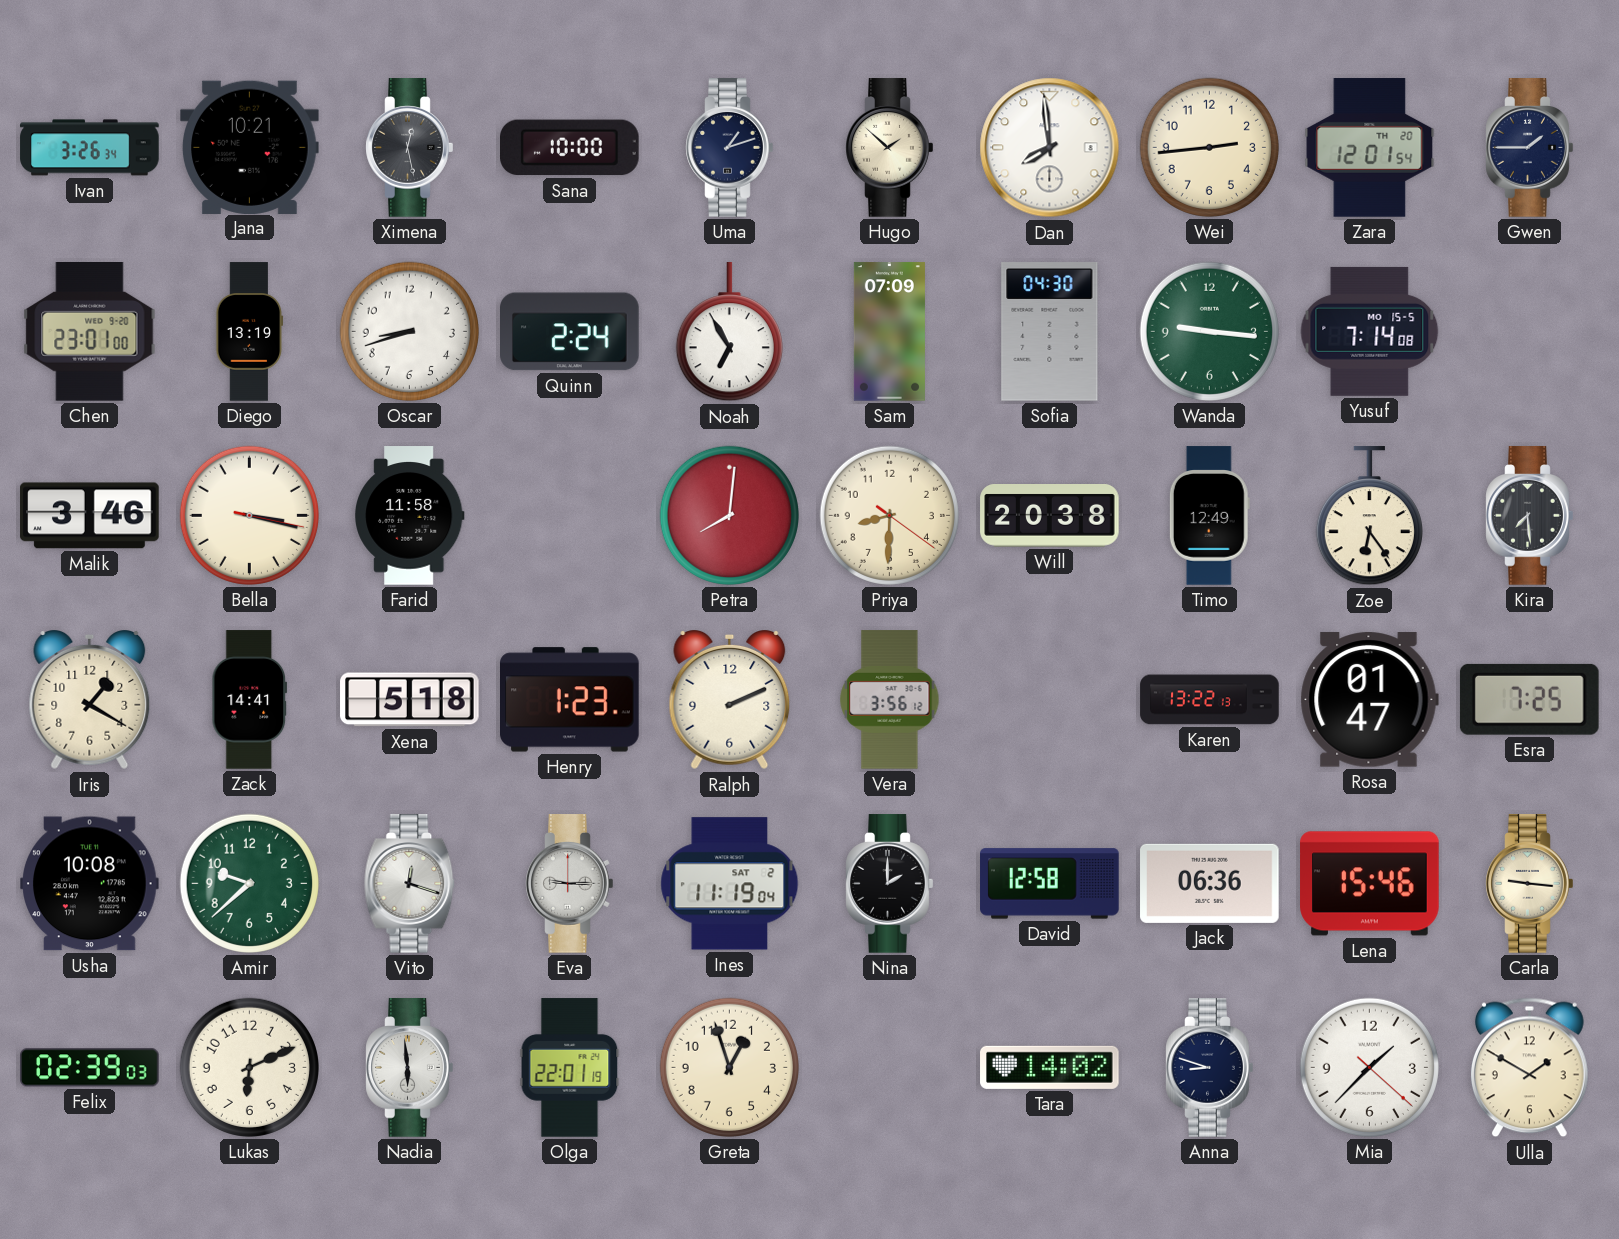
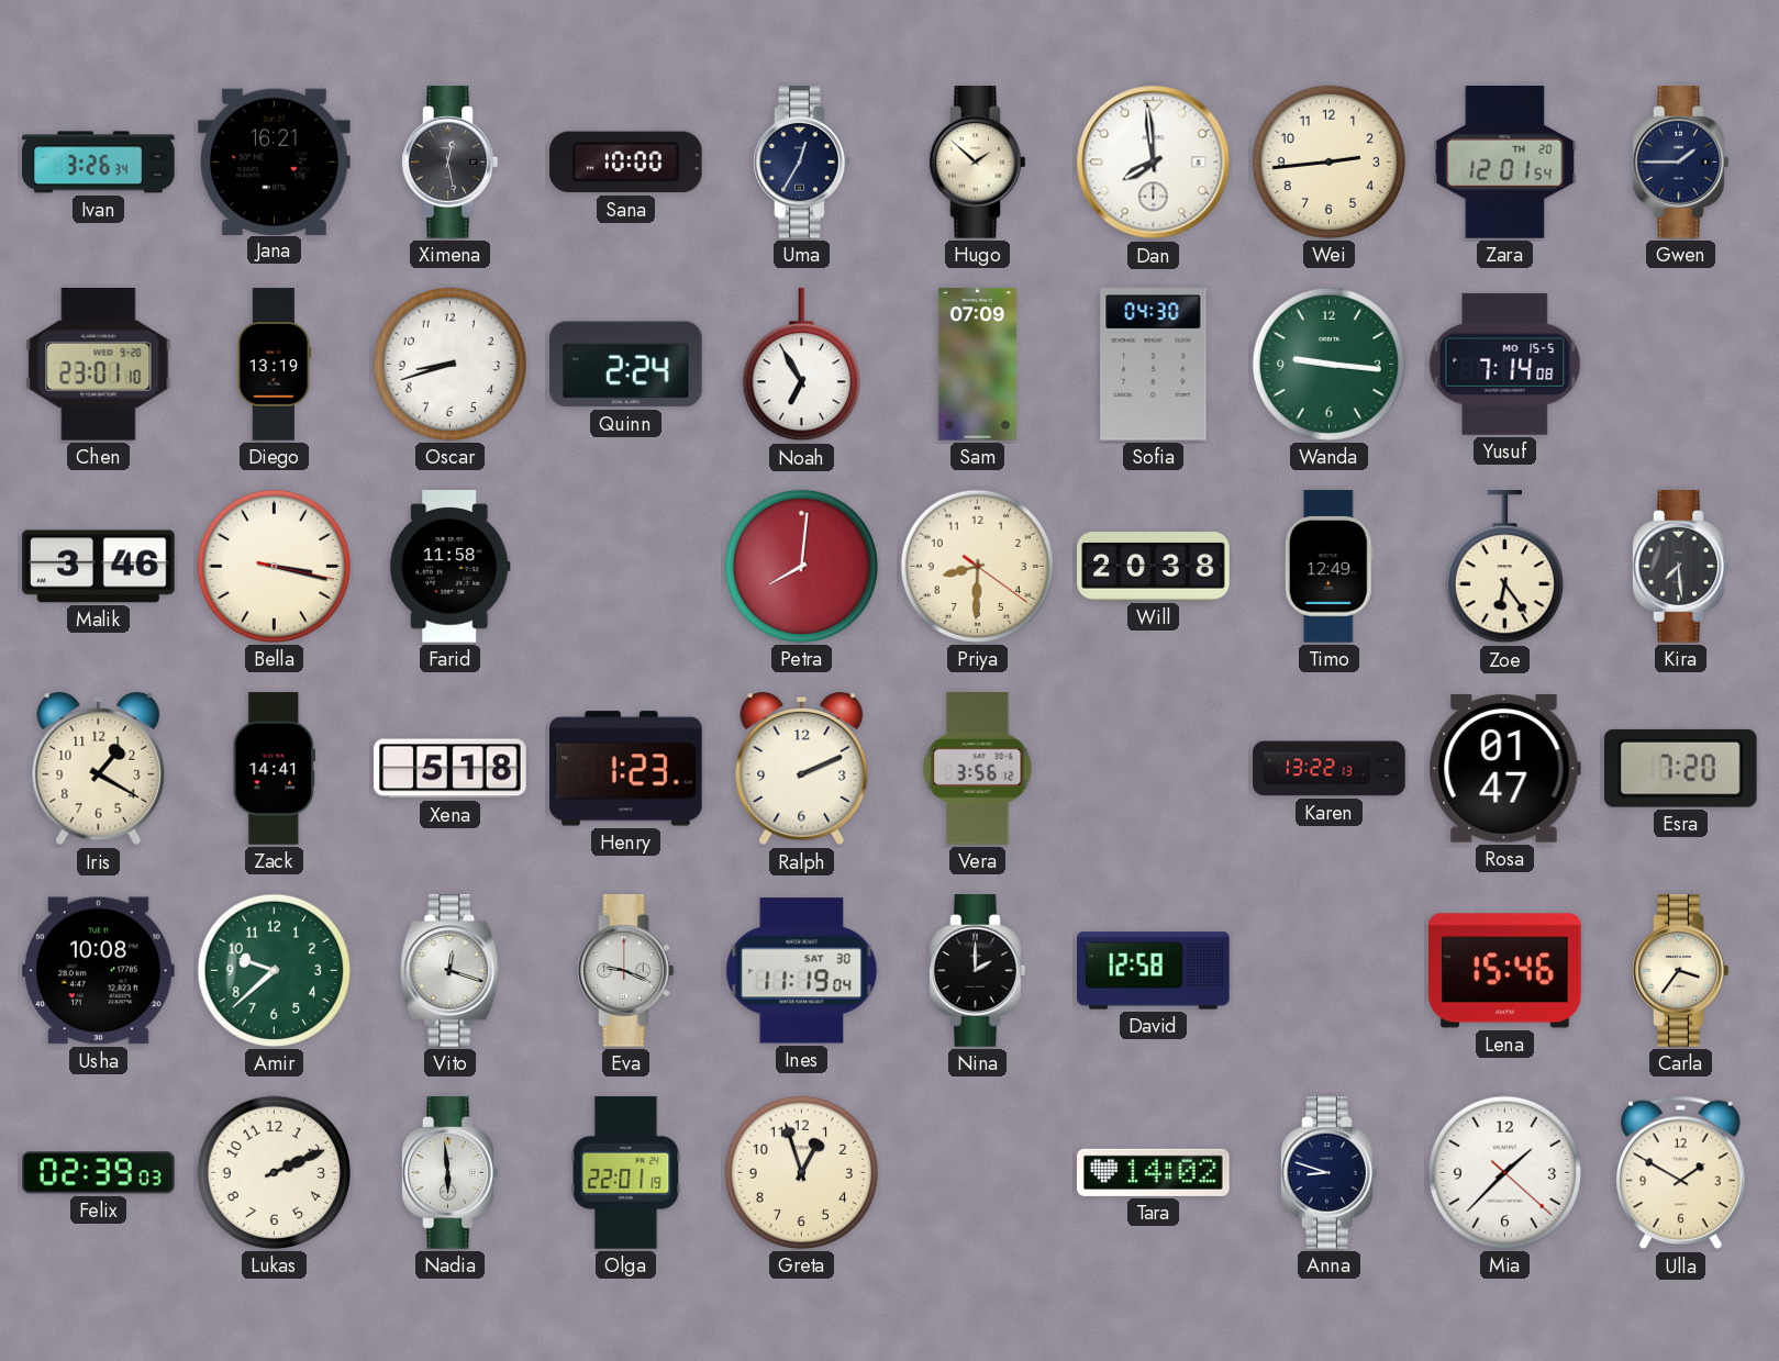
Jana: 10:21 -> 16:21
Uma: 1:12 -> 12:35
Chen: 23:01:00 -> 23:01:10
Esra: 7:25 -> 7:20
Eva: 9:15 -> 9:19
Ines date: SAT 2 -> SAT 30
Jack: 06:36 -> none
Carla: 9:16 -> 3:36
Lukas: 6:11 -> 2:11
